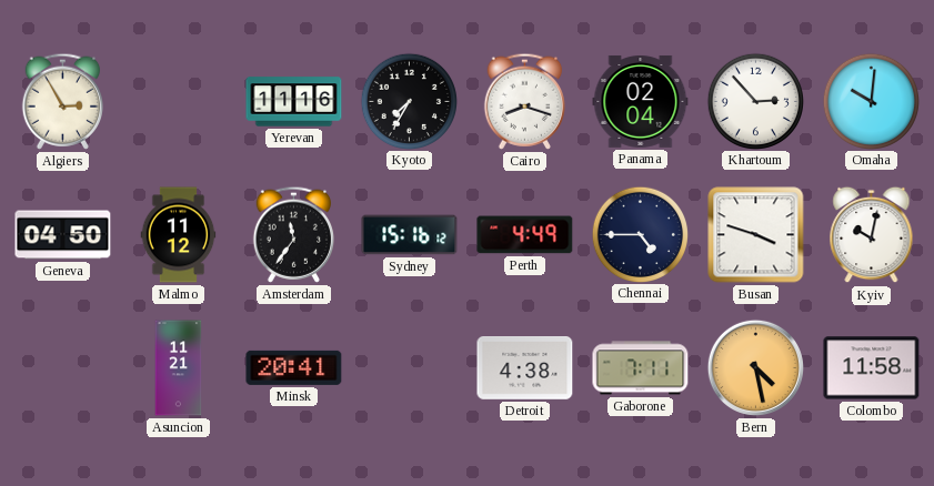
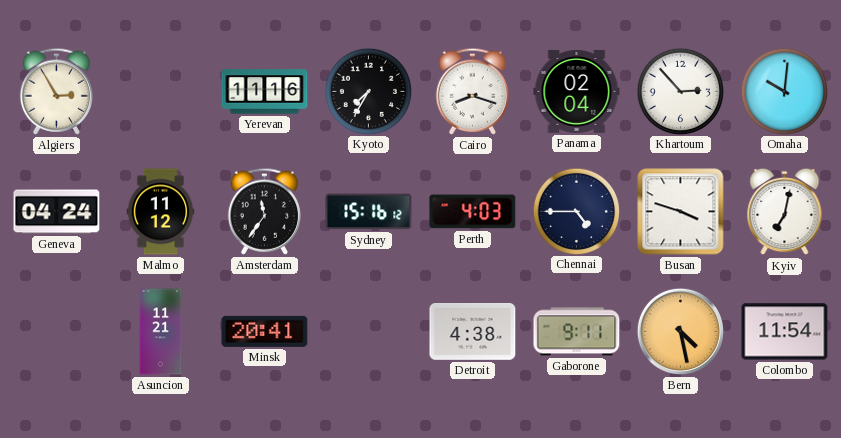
Geneva: 04:50 -> 04:24
Perth: 4:49 -> 4:03
Kyiv: 10:02 -> 7:02
Gaborone: 7:11 -> 9:11
Colombo: 11:58 -> 11:54
